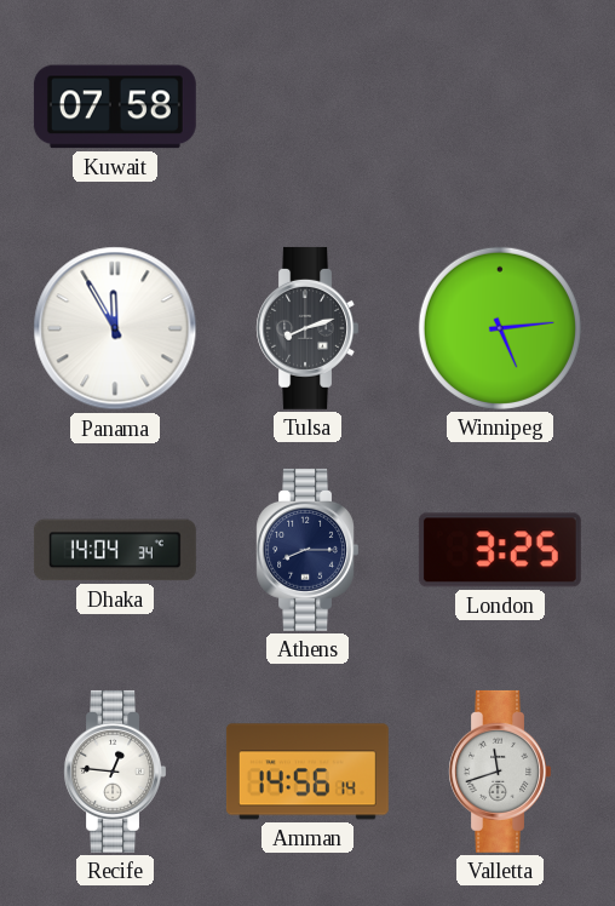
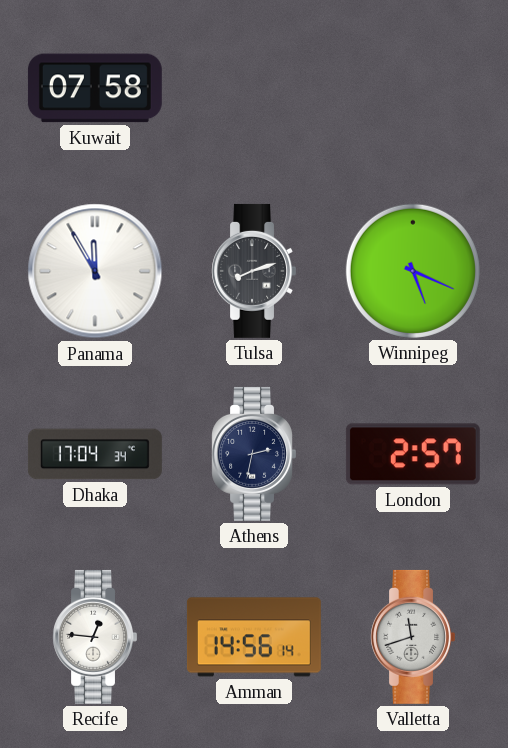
Winnipeg: 5:14 -> 5:19
Dhaka: 14:04 -> 17:04
Athens: 8:15 -> 2:32
London: 3:25 -> 2:57
